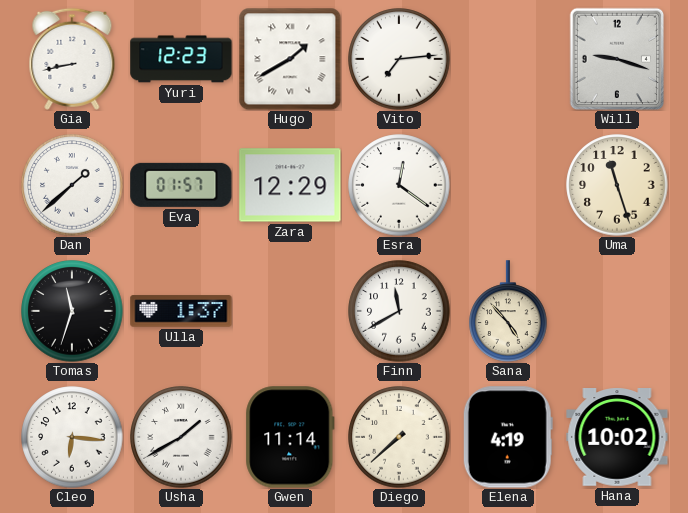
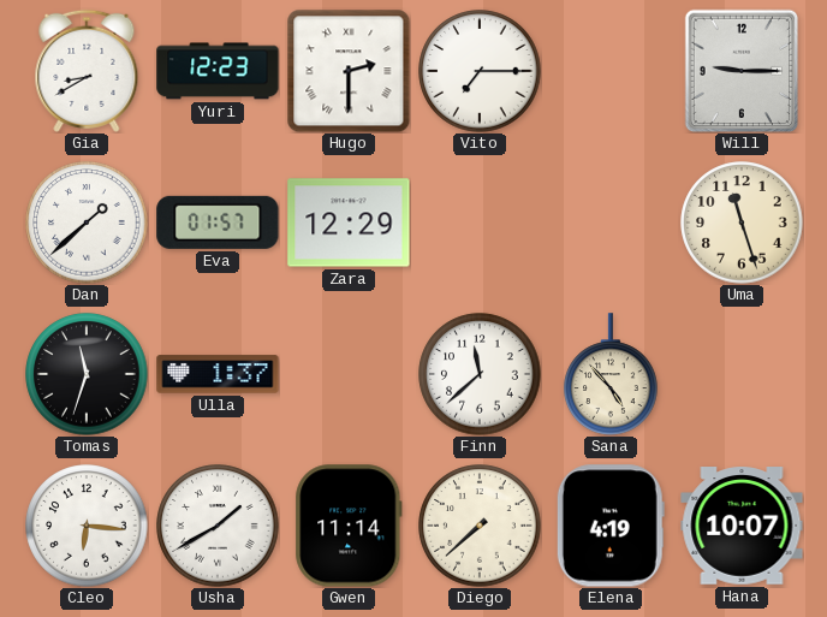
Gia: 8:43 -> 8:40
Hugo: 1:40 -> 2:30
Vito: 7:14 -> 7:15
Will: 9:18 -> 9:15
Esra: 12:21 -> none
Finn: 11:40 -> 11:38
Hana: 10:02 -> 10:07
